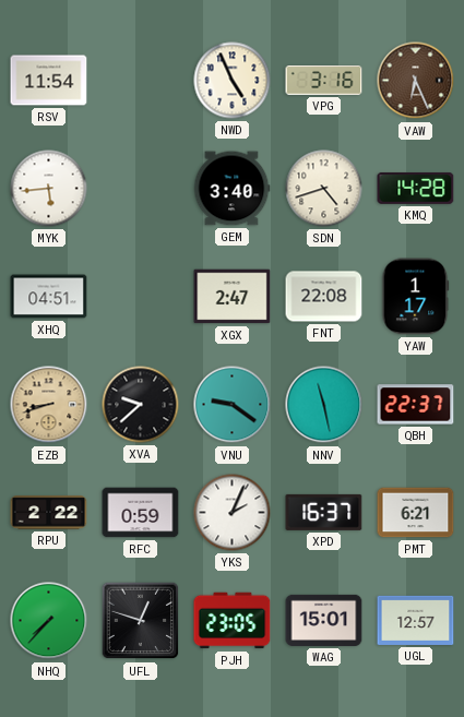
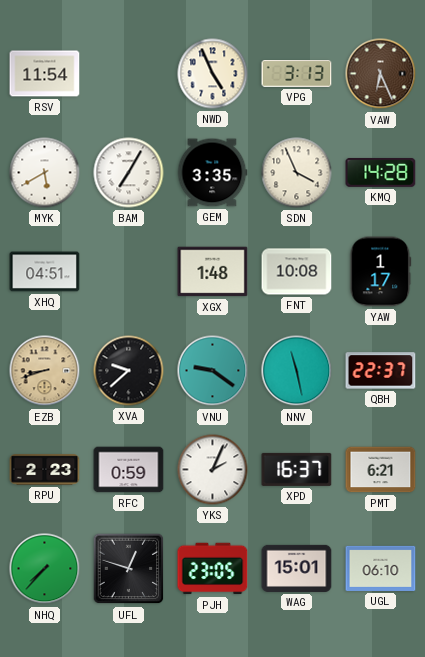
VPG: 3:16 -> 3:13
MYK: 5:44 -> 5:40
BAM: none -> 7:05
GEM: 3:40 -> 3:35
SDN: 4:42 -> 3:56
XGX: 2:47 -> 1:48
FNT: 22:08 -> 10:08
RPU: 2:22 -> 2:23
UGL: 12:57 -> 06:10
